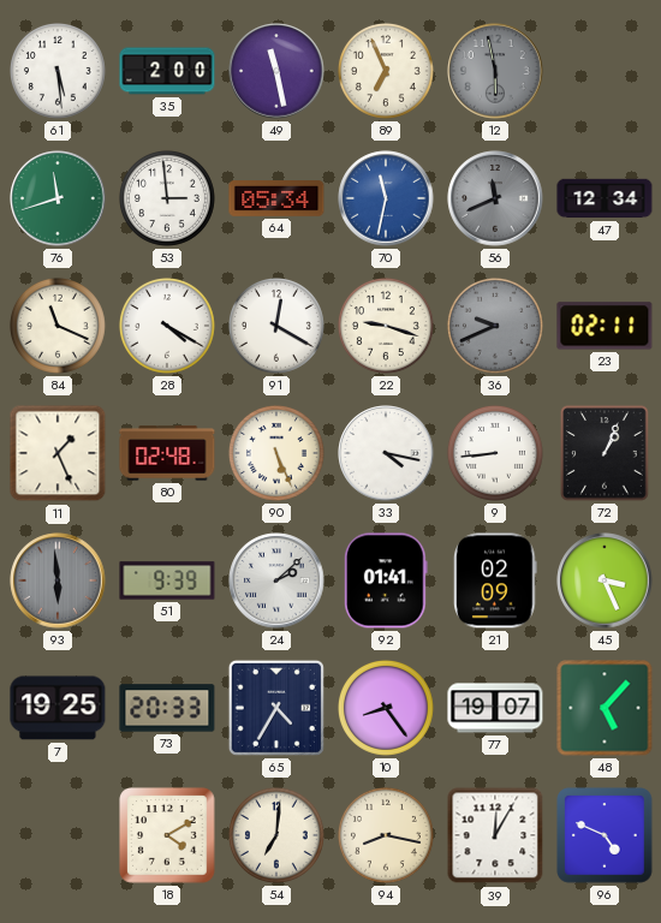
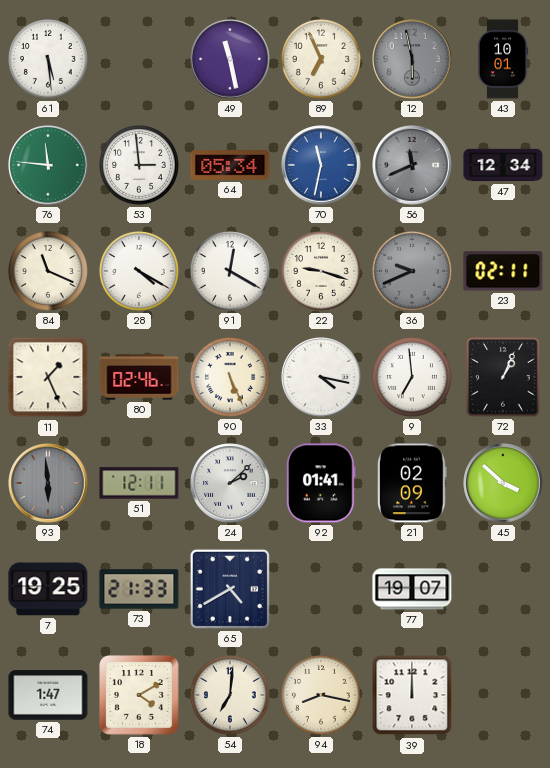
35: 2:00 -> none
43: none -> 10:01
76: 11:42 -> 11:46
80: 02:48 -> 02:46
9: 8:44 -> 6:59
51: 9:39 -> 12:11
45: 3:26 -> 3:52
73: 20:33 -> 21:33
65: 4:35 -> 4:40
10: 8:24 -> none
48: 5:07 -> none
74: none -> 1:47
39: 12:05 -> 12:00
96: 4:49 -> none
